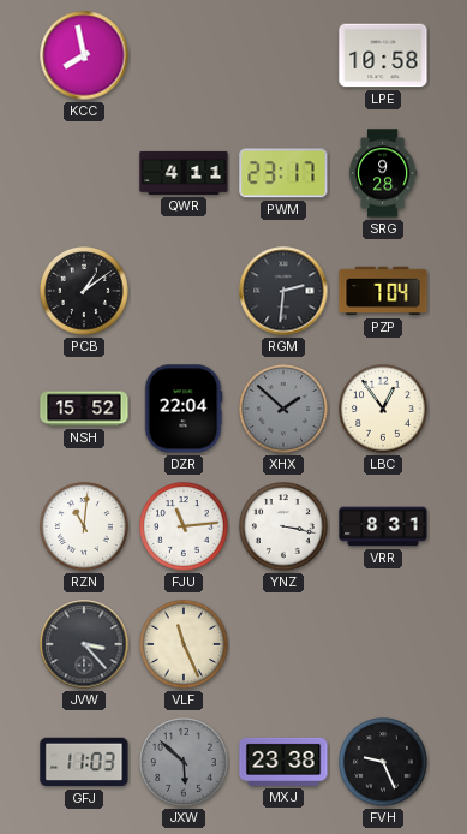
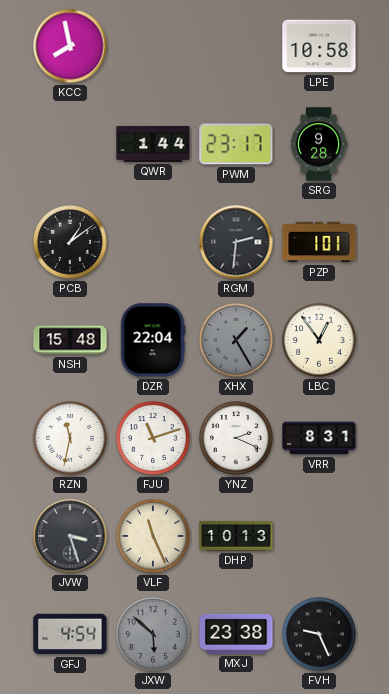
QWR: 4:11 -> 1:44
PZP: 7:04 -> 1:01
NSH: 15:52 -> 15:48
XHX: 1:52 -> 1:25
RZN: 11:01 -> 11:32
FJU: 11:14 -> 11:12
YNZ: 3:17 -> 2:19
JVW: 3:23 -> 3:27
DHP: none -> 10:13
GFJ: 11:03 -> 4:54
